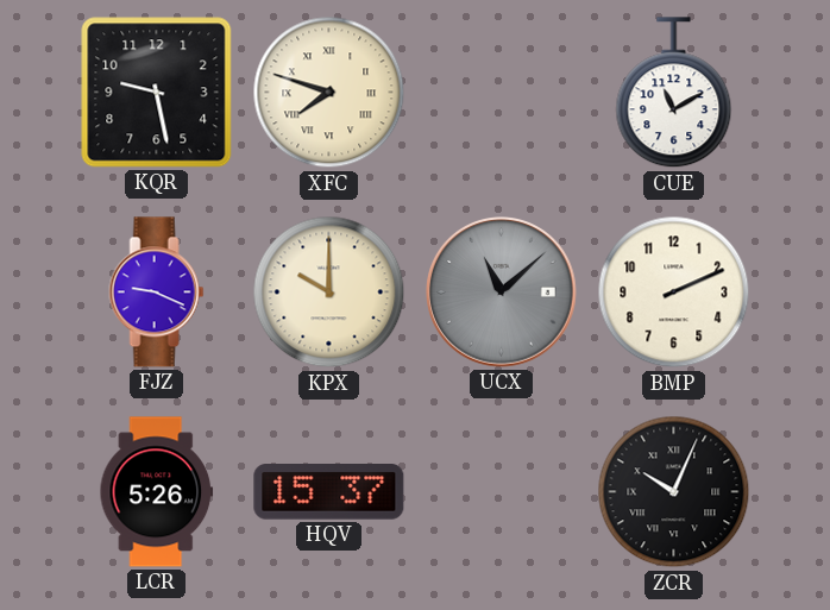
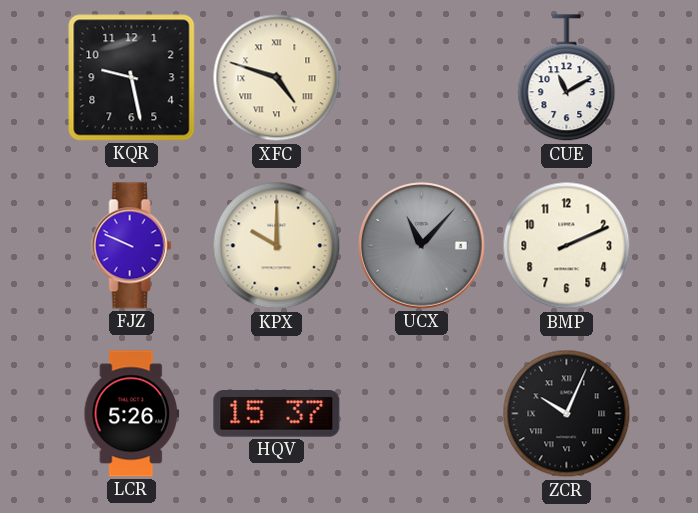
XFC: 7:48 -> 4:48
FJZ: 9:19 -> 9:49
UCX: 11:08 -> 11:07
